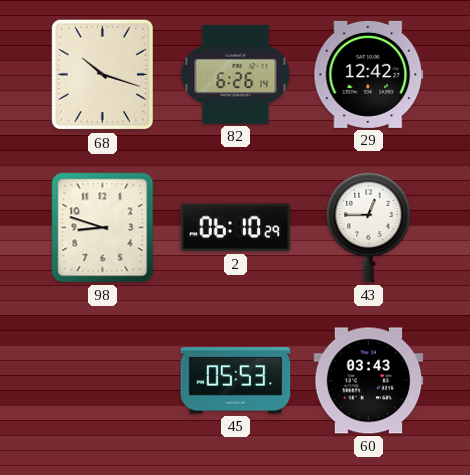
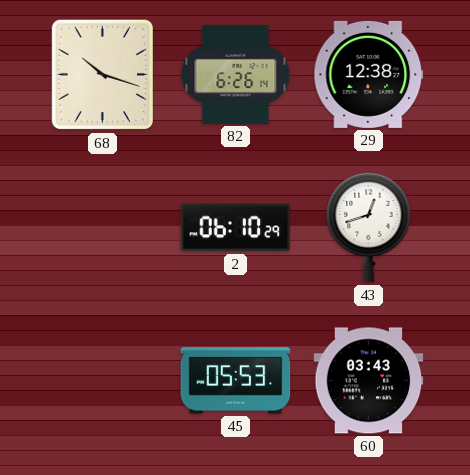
29: 12:42 -> 12:38
98: 8:48 -> none
43: 12:45 -> 12:42
